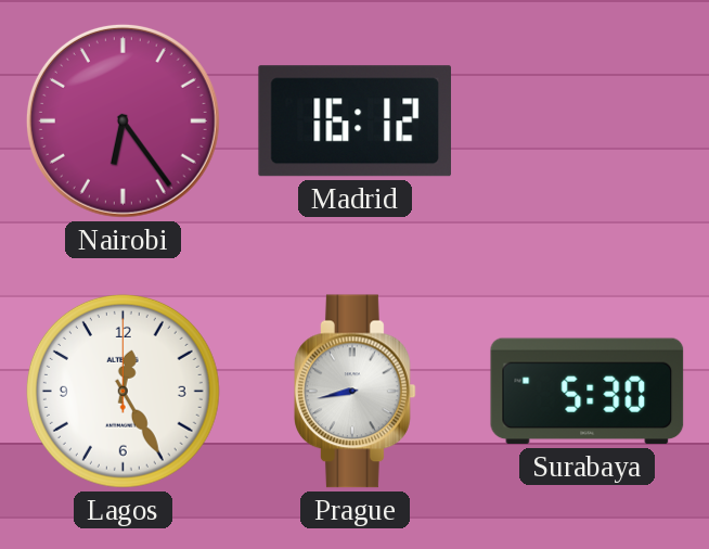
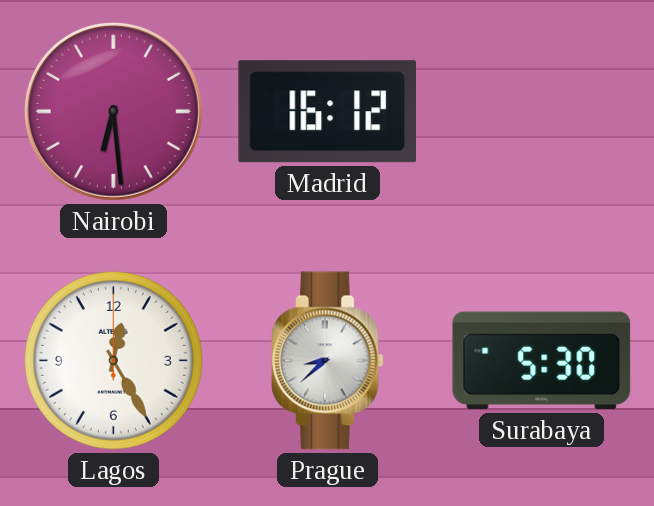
Nairobi: 6:24 -> 6:29
Prague: 8:43 -> 8:38
